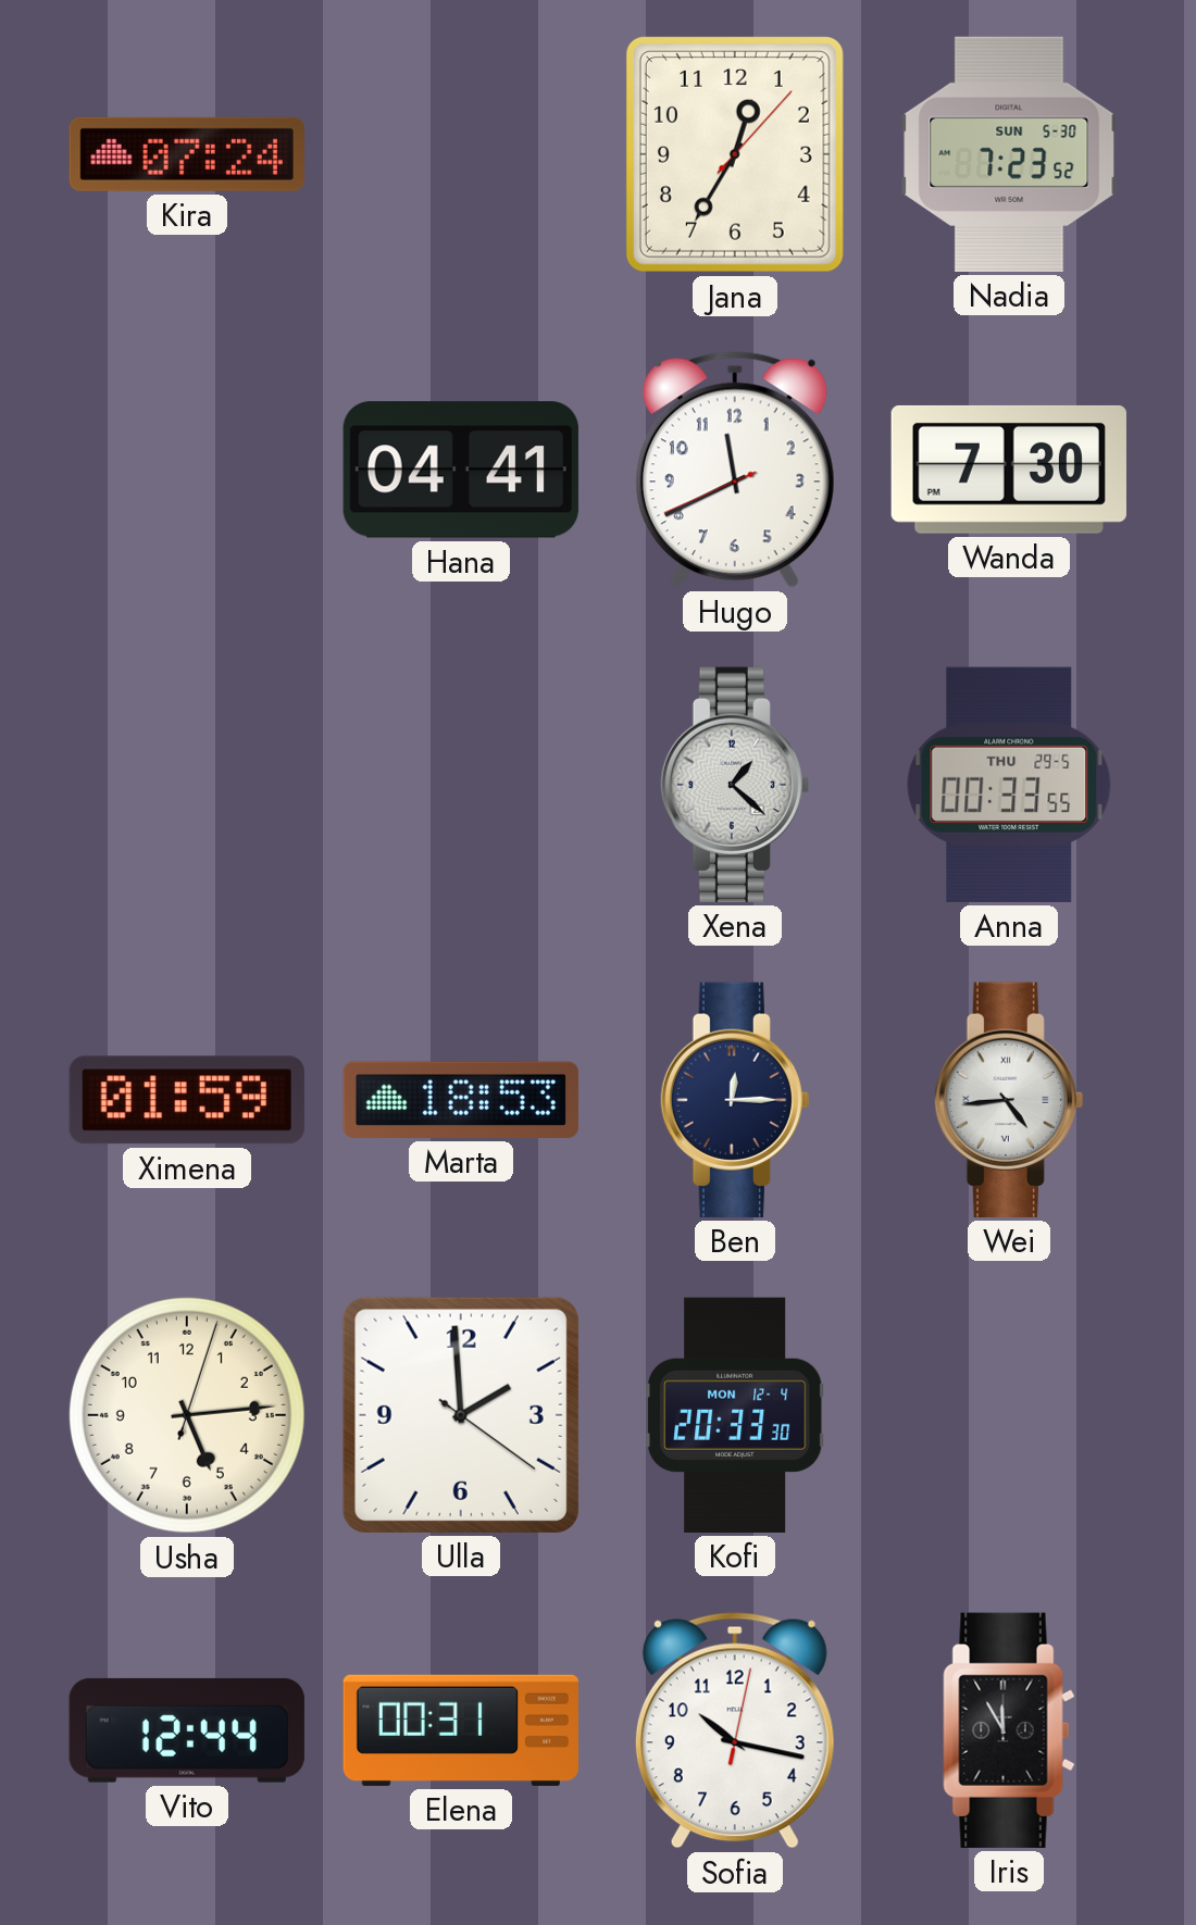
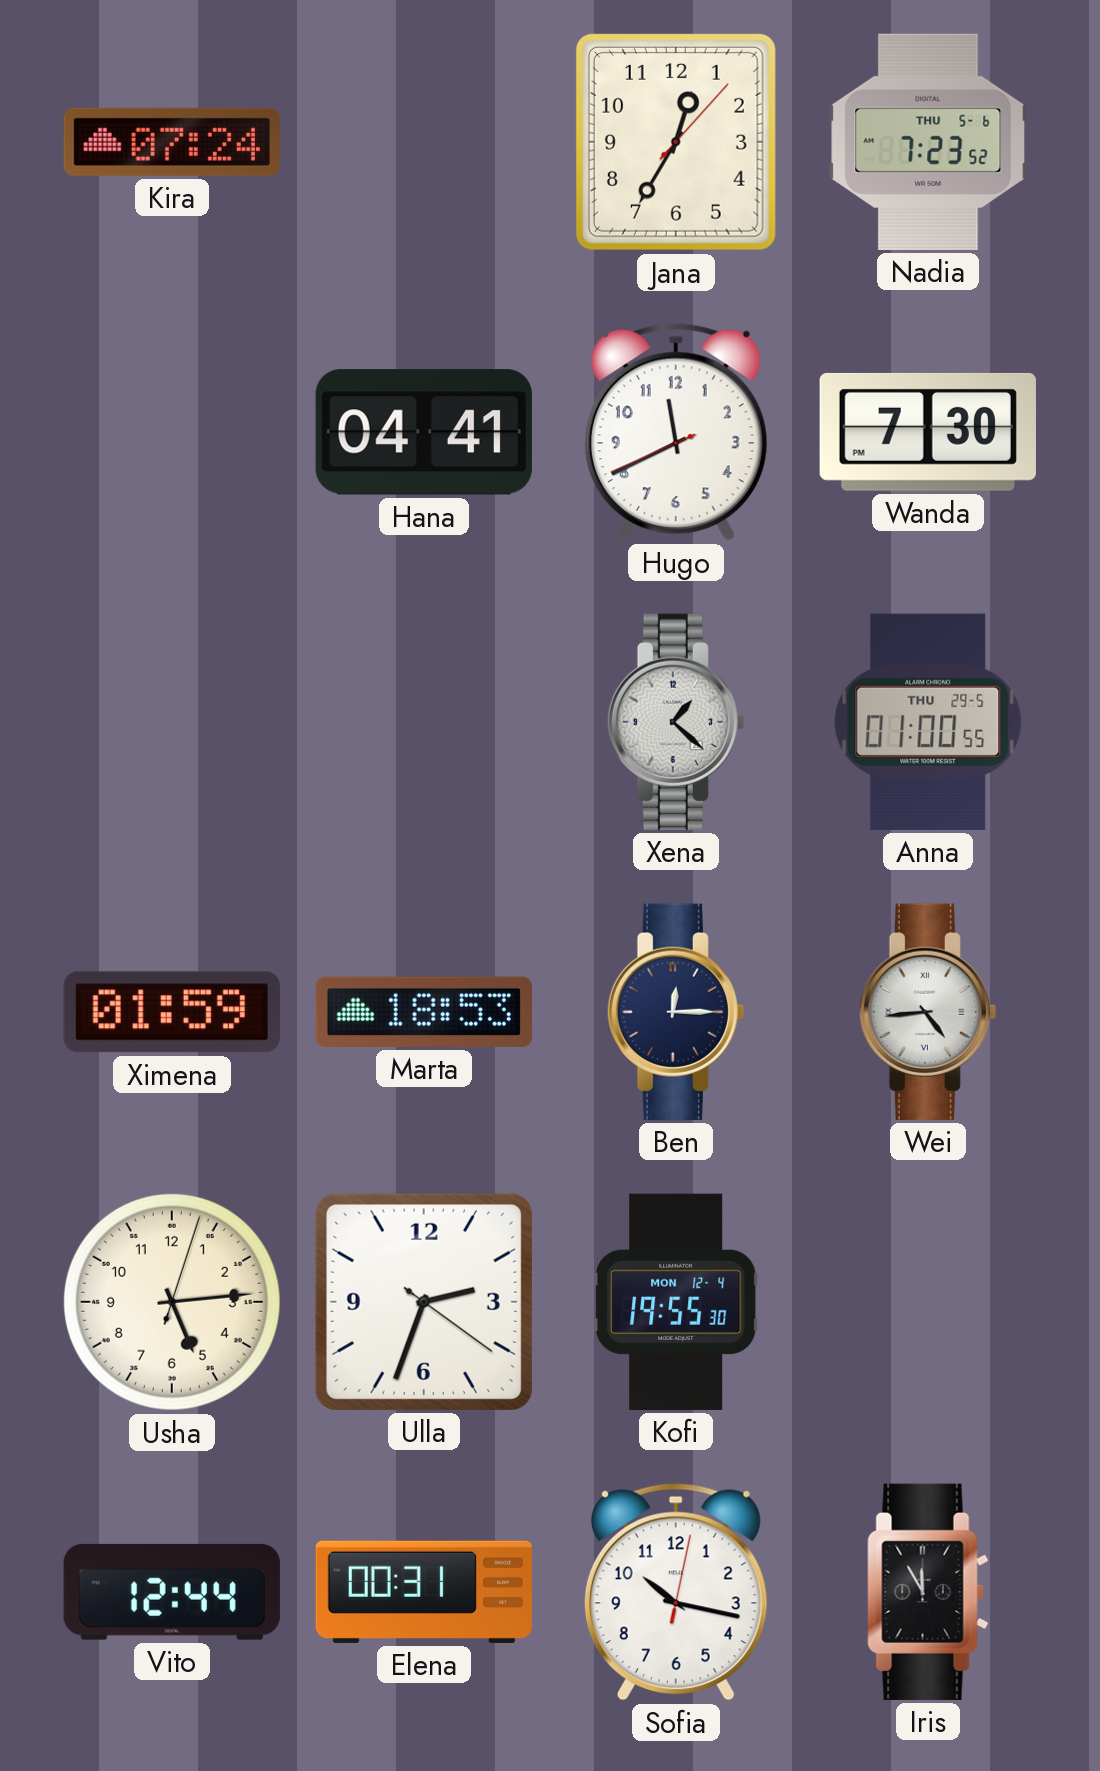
Nadia date: SUN 5-30 -> THU 5-6
Anna: 00:33 -> 01:00
Ulla: 1:59 -> 2:33
Kofi: 20:33 -> 19:55
